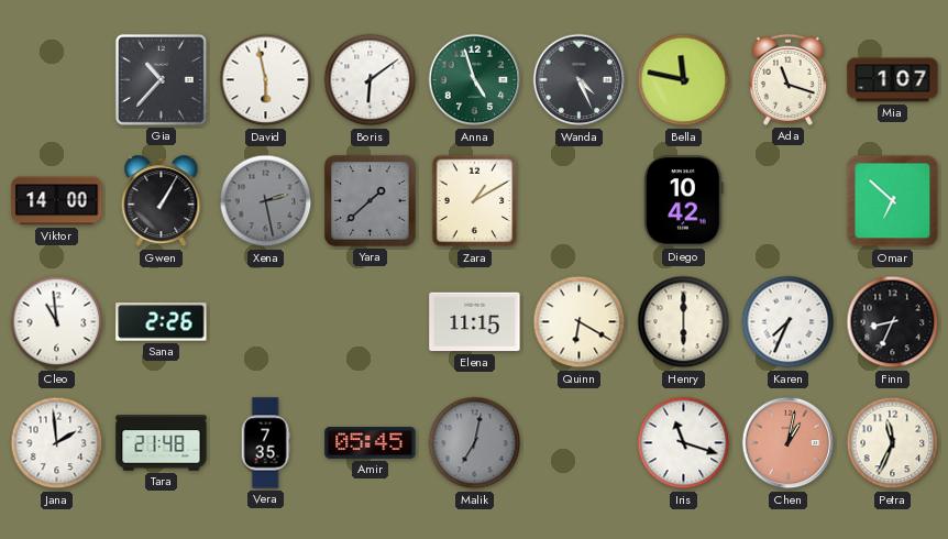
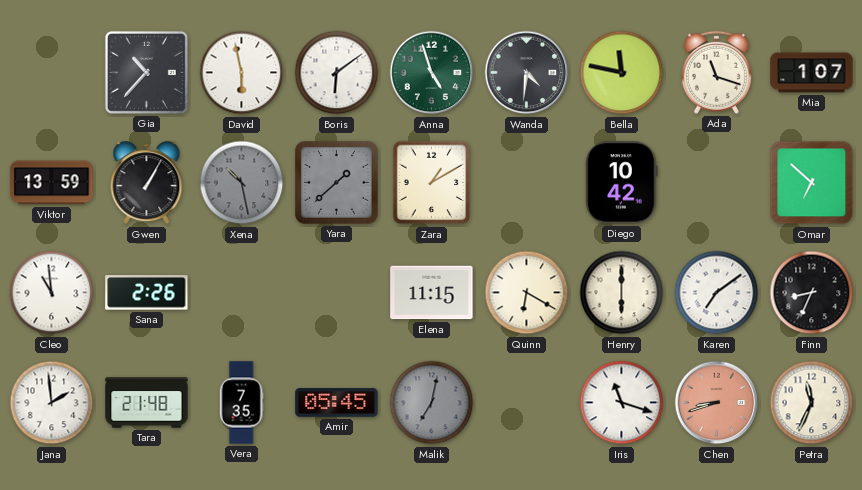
Wanda: 4:26 -> 4:31
Viktor: 14:00 -> 13:59
Xena: 2:28 -> 10:28
Karen: 7:34 -> 7:09
Chen: 1:02 -> 8:42
